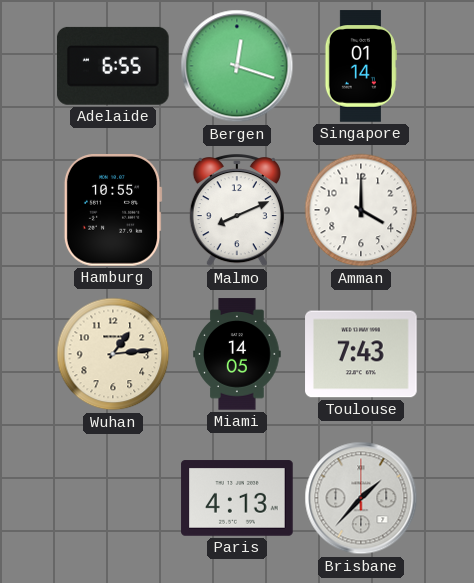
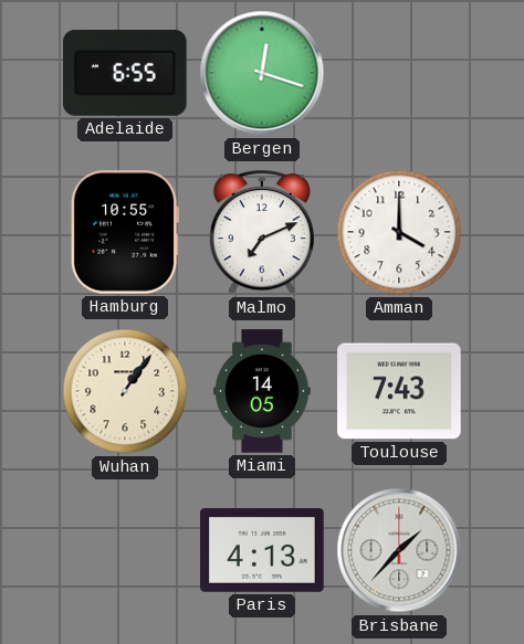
Singapore: 01:14 -> none
Malmo: 8:11 -> 7:11
Wuhan: 1:14 -> 1:06
